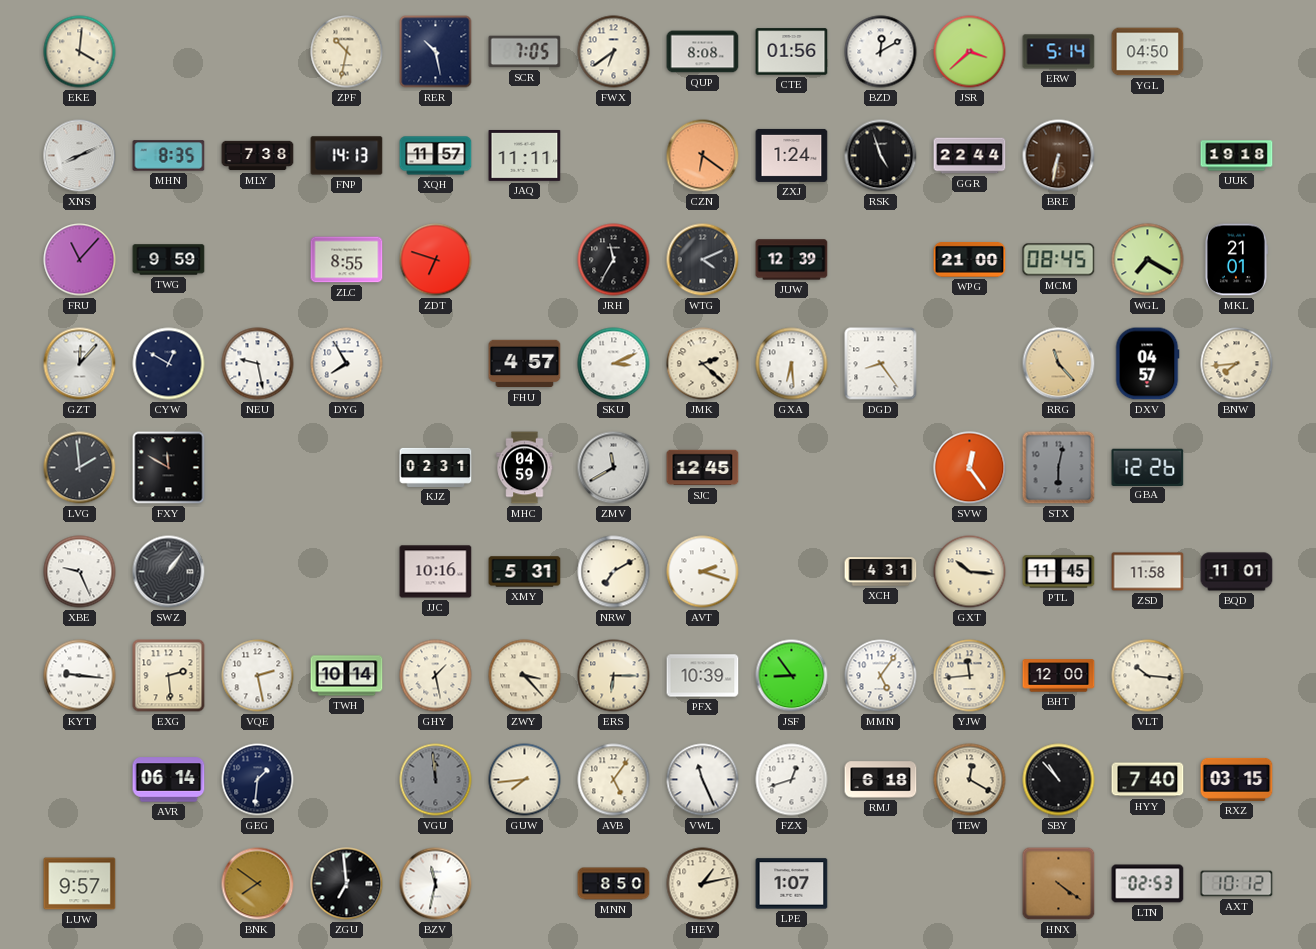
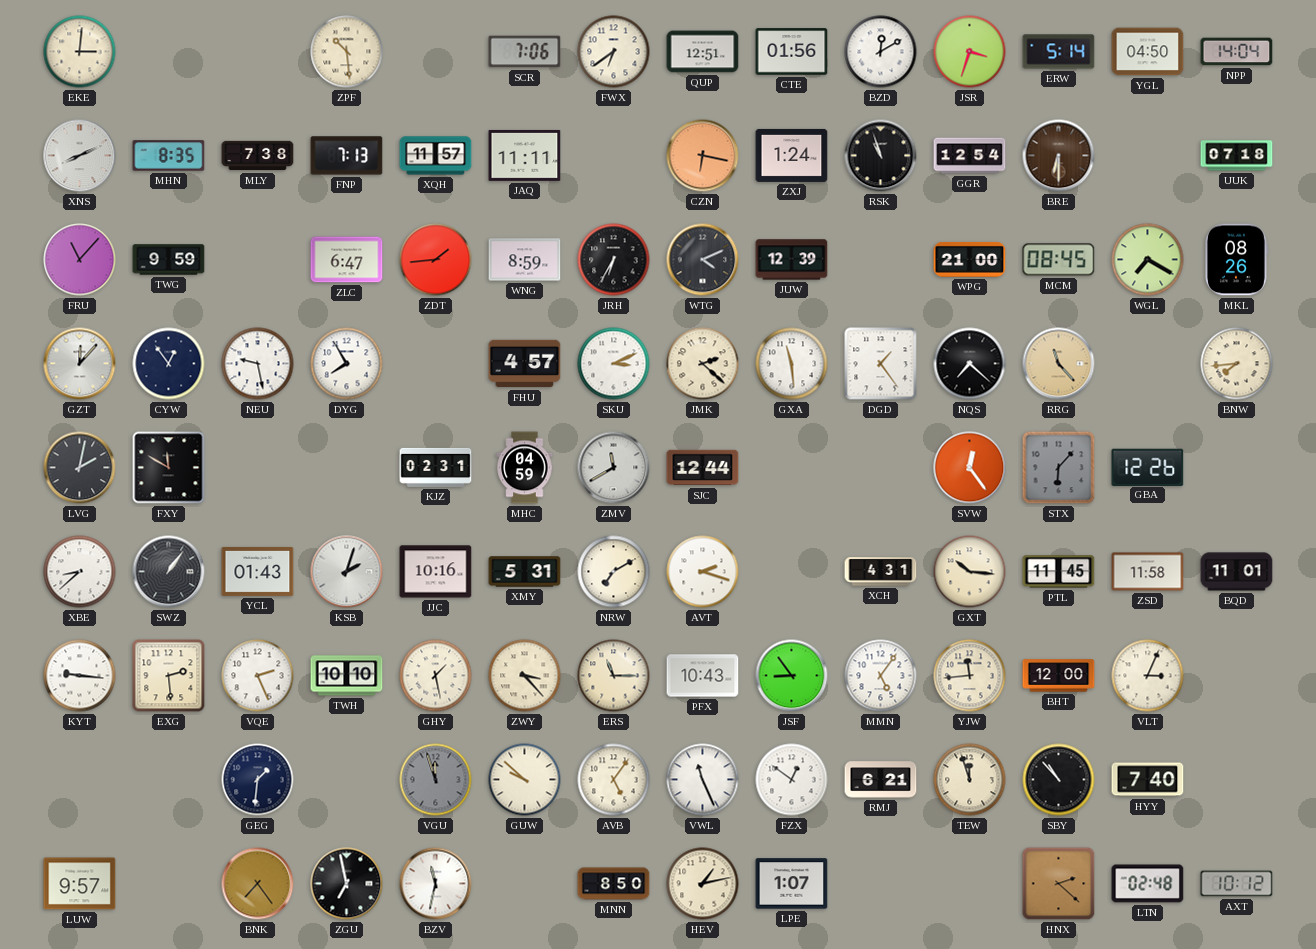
EKE: 4:01 -> 3:01
ZPF: 10:32 -> 10:29
RER: 10:28 -> none
SCR: 7:05 -> 7:06
QUP: 8:08 -> 12:51
JSR: 3:38 -> 3:33
NPP: none -> 14:04
FNP: 14:13 -> 7:13
CZN: 6:21 -> 6:17
RSK: 4:57 -> 10:57
GGR: 22:44 -> 12:54
BRE: 6:32 -> 6:30
UUK: 19:18 -> 07:18
ZLC: 8:55 -> 6:47
ZDT: 6:48 -> 1:44
WNG: none -> 8:59
JRH: 11:35 -> 6:35
MKL: 21:01 -> 08:26
CYW: 12:50 -> 12:54
GXA: 6:29 -> 11:29
DGD: 8:24 -> 1:24
NQS: none -> 7:22
DXV: 04:57 -> none
LVG: 1:59 -> 2:02
SJC: 12:45 -> 12:44
STX: 6:02 -> 6:07
XBE: 9:26 -> 8:38
YCL: none -> 01:43
KSB: none -> 2:03
VQE: 2:28 -> 2:26
TWH: 10:14 -> 10:10
ERS: 6:15 -> 11:15
PFX: 10:39 -> 10:43
VLT: 10:16 -> 3:04
AVR: 06:14 -> none
VGU: 11:59 -> 11:57
GUW: 7:44 -> 9:52
FZX: 12:42 -> 12:51
RMJ: 6:18 -> 6:21
TEW: 12:20 -> 11:57
RXZ: 03:15 -> none
BNK: 7:51 -> 7:24
ZGU: 6:59 -> 6:58
HNX: 4:21 -> 2:22
LTN: 02:53 -> 02:48
